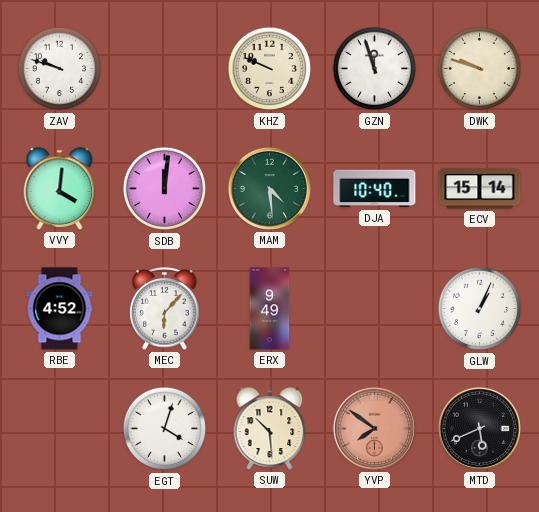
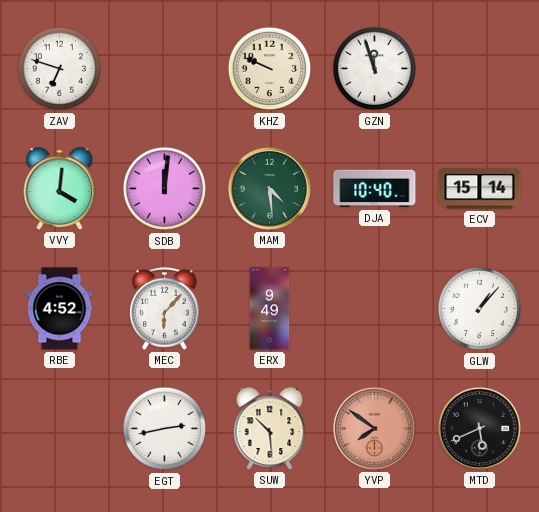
ZAV: 9:48 -> 6:48
DWK: 9:48 -> none
GLW: 1:04 -> 1:07
EGT: 4:03 -> 2:43
